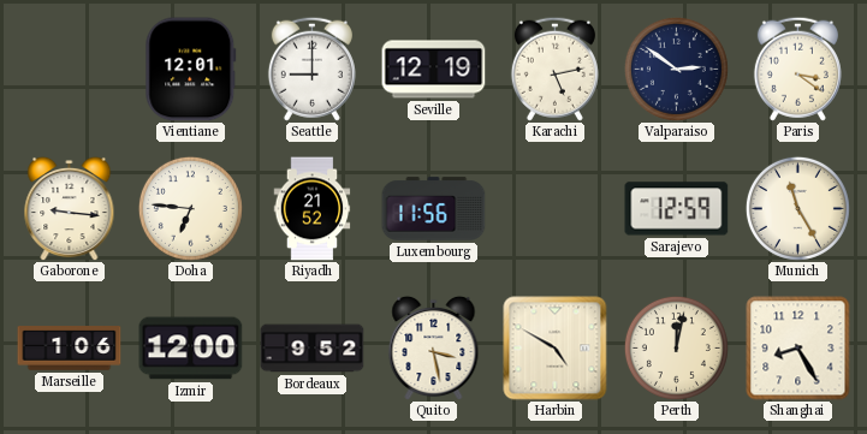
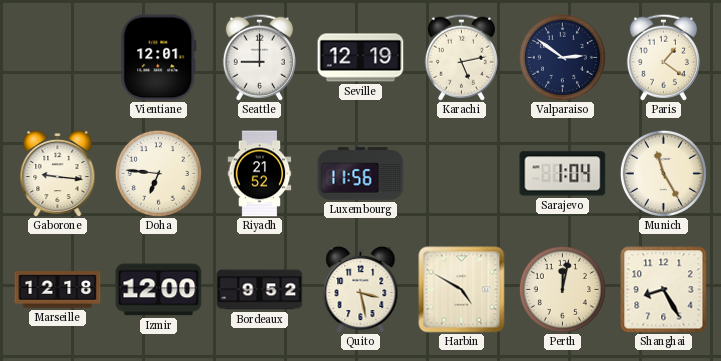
Paris: 3:21 -> 1:21
Sarajevo: 12:59 -> 1:04
Marseille: 1:06 -> 12:18
